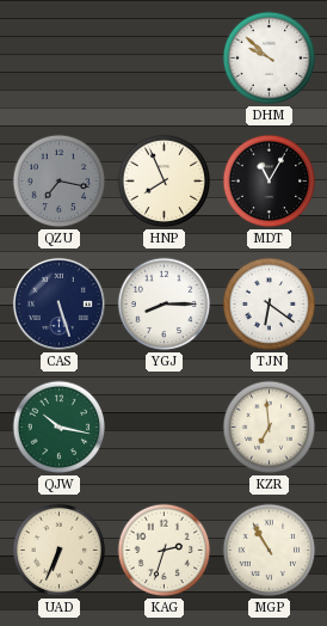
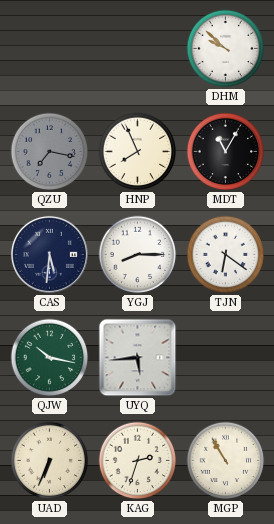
CAS: 5:27 -> 5:31
UYQ: none -> 5:44
KZR: 6:59 -> none
